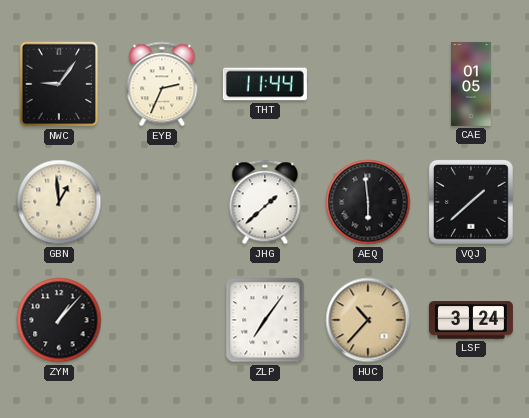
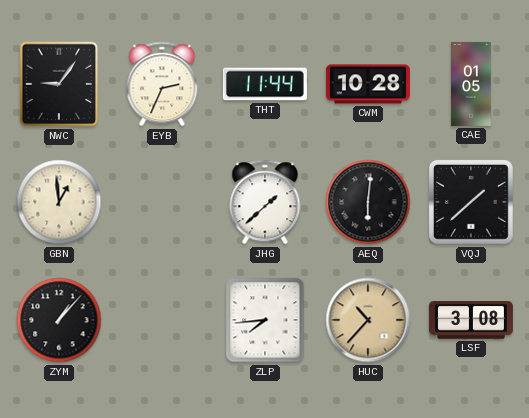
CWM: none -> 10:28
AEQ: 5:59 -> 6:01
ZLP: 7:06 -> 7:44
LSF: 3:24 -> 3:08
